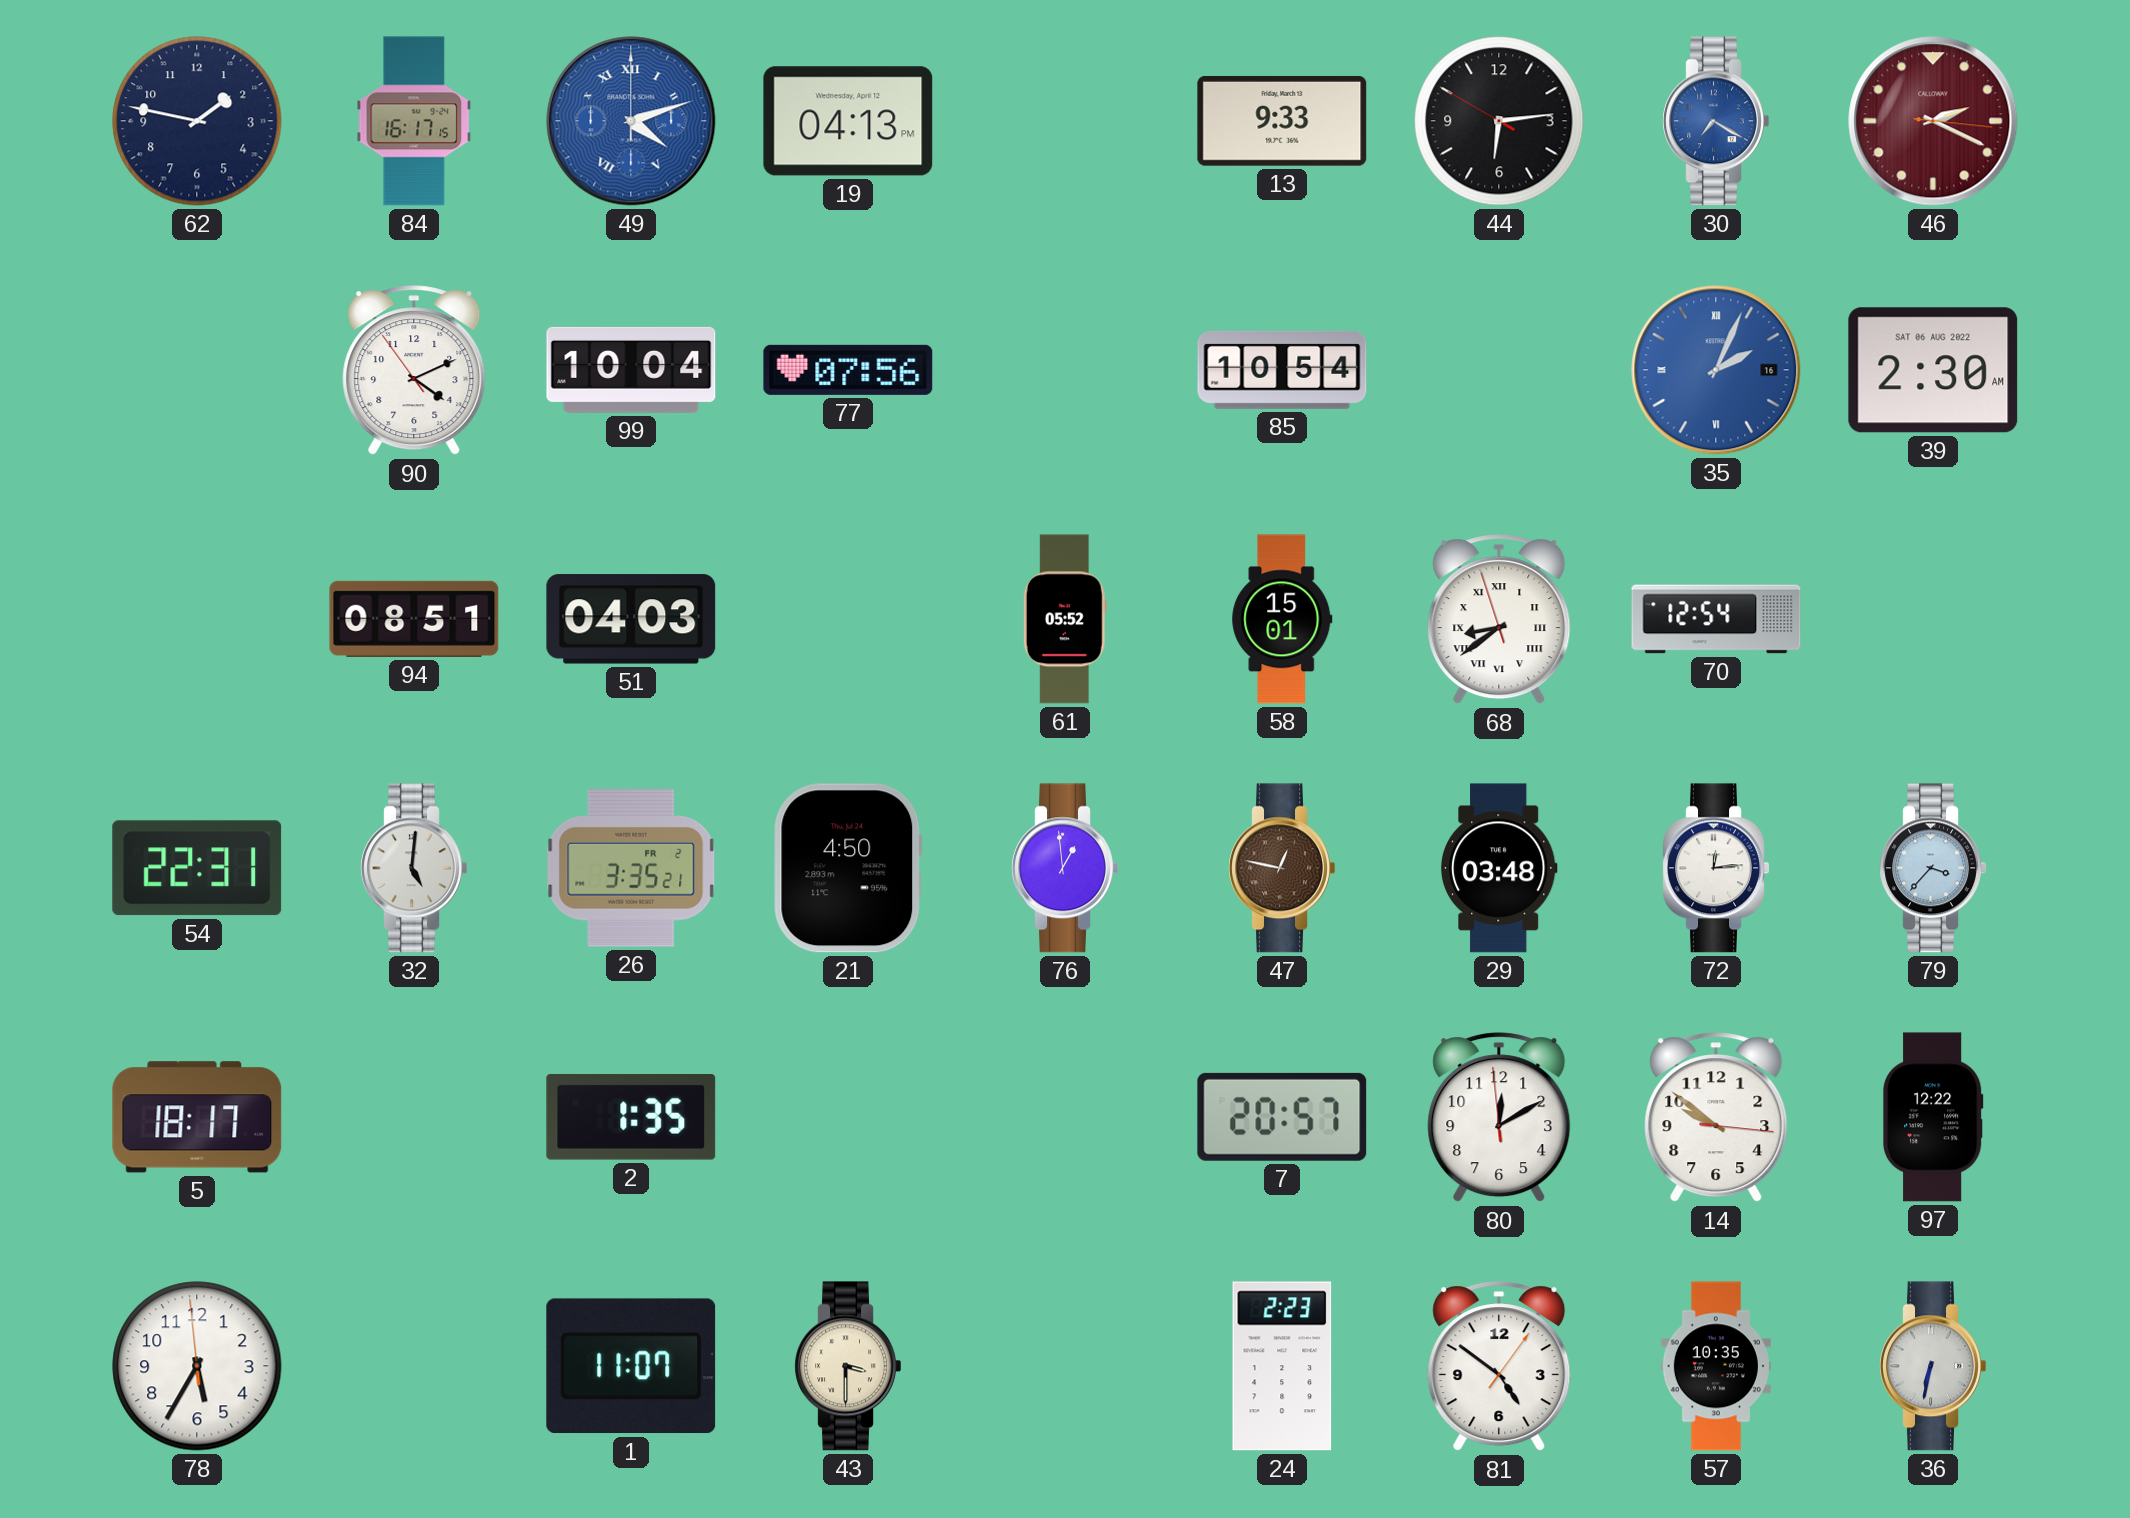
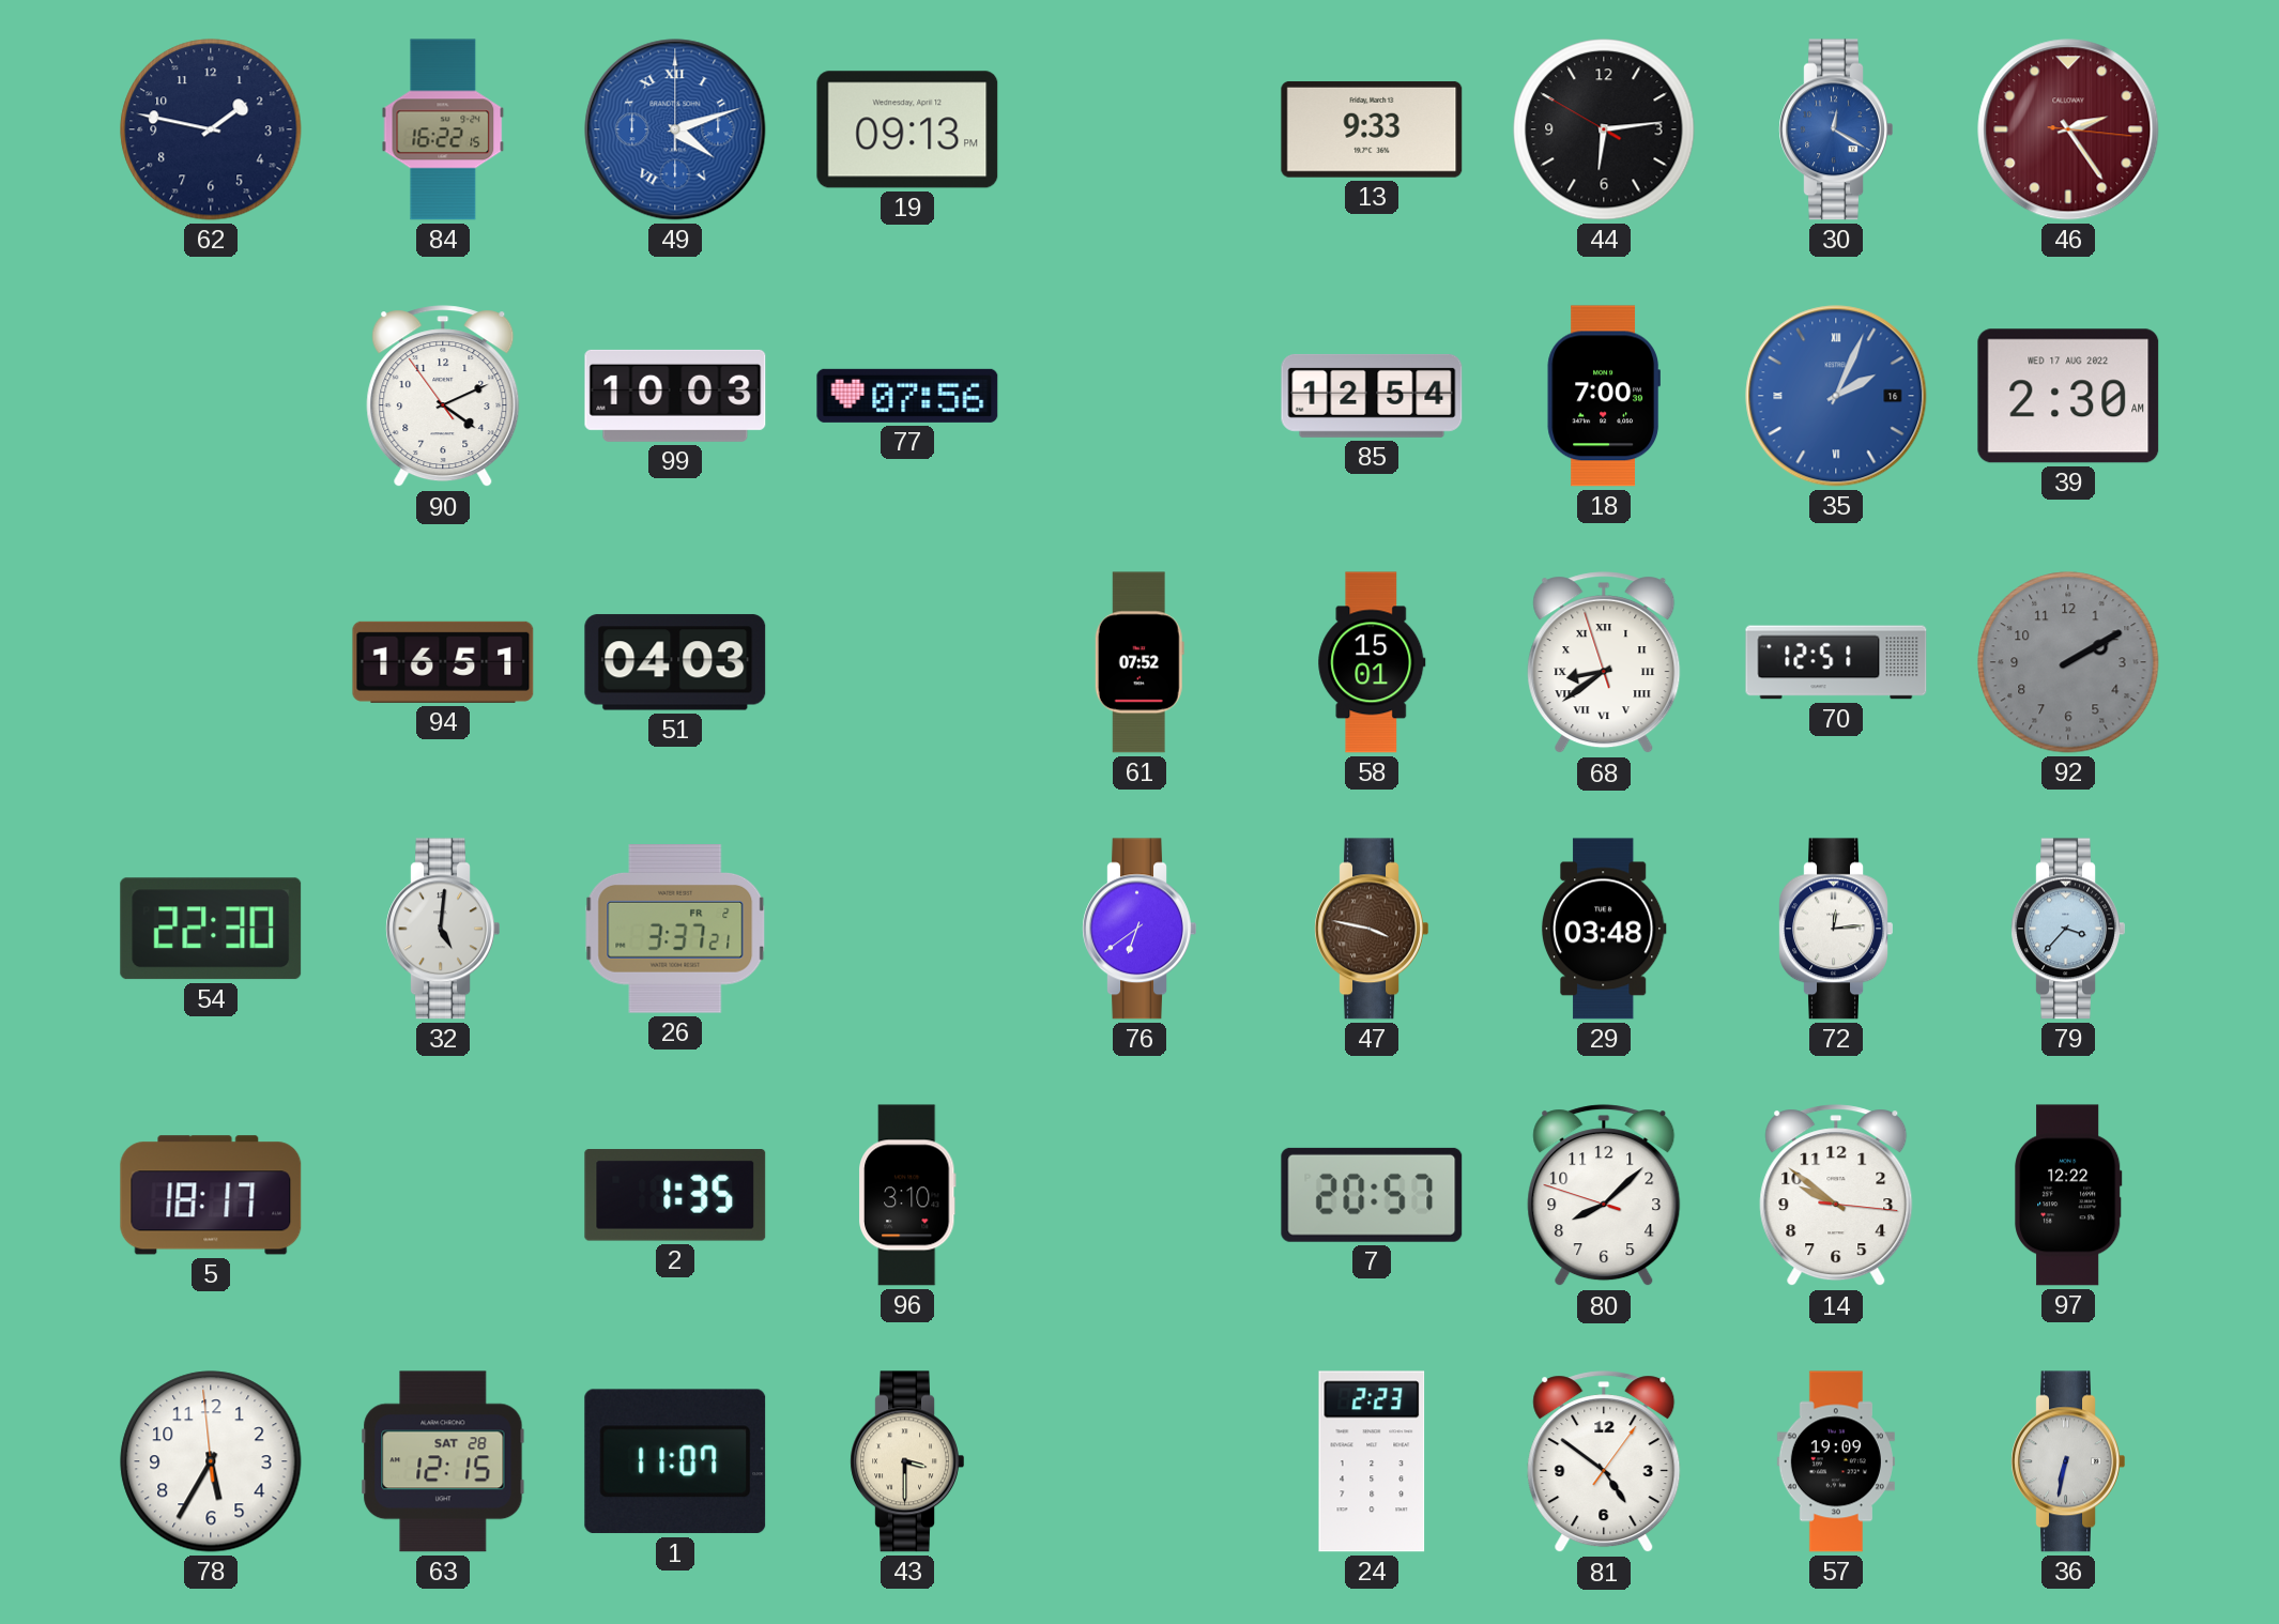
84: 16:17 -> 16:22
19: 04:13 -> 09:13
30: 7:20 -> 12:20
46: 2:19 -> 2:24
99: 10:04 -> 10:03
85: 10:54 -> 12:54
18: none -> 7:00
39 date: SAT 06 AUG 2022 -> WED 17 AUG 2022
94: 08:51 -> 16:51
61: 05:52 -> 07:52
70: 12:54 -> 12:51
92: none -> 2:10
54: 22:31 -> 22:30
26: 3:35 -> 3:37
21: 4:50 -> none
76: 12:59 -> 6:39
47: 12:47 -> 3:47
96: none -> 3:10
80: 12:09 -> 8:07
63: none -> 12:15
57: 10:35 -> 19:09
